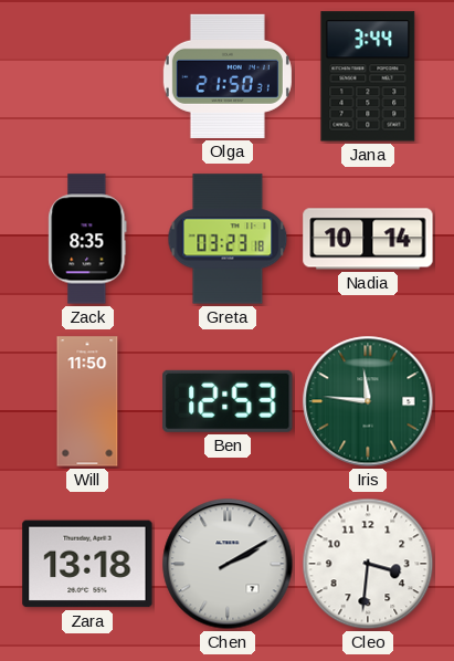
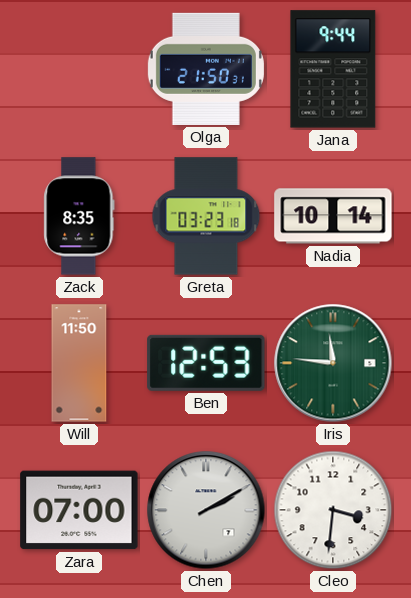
Jana: 3:44 -> 9:44
Zara: 13:18 -> 07:00
